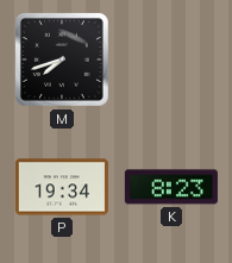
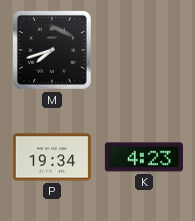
K: 8:23 -> 4:23
